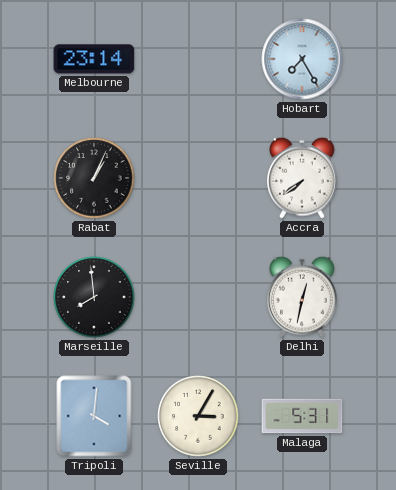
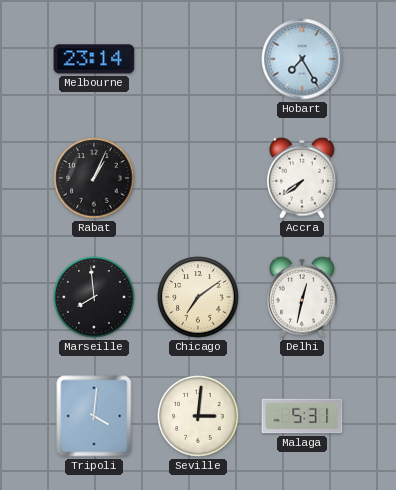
Chicago: none -> 7:09
Seville: 3:05 -> 3:01
